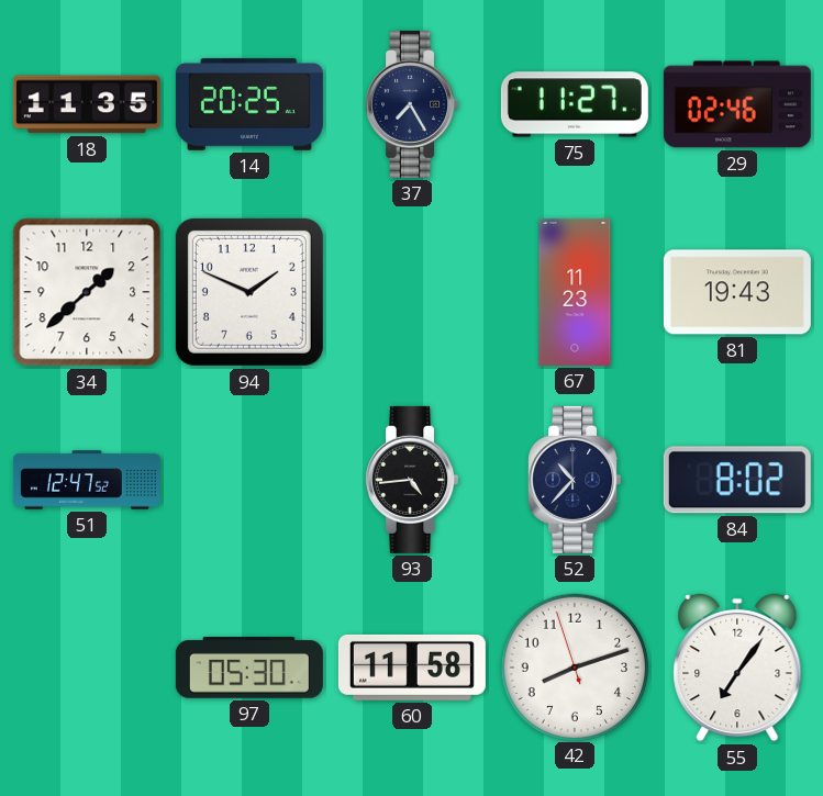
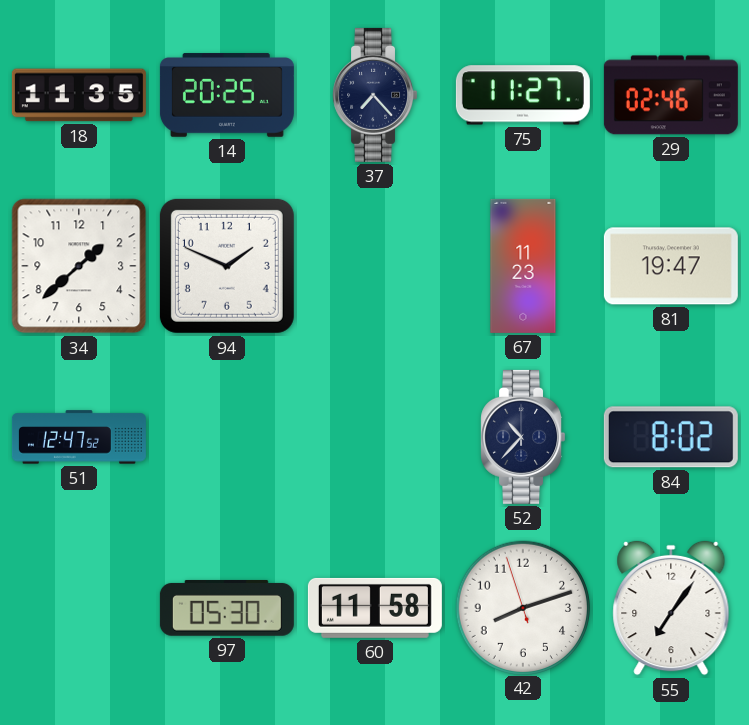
37: 7:25 -> 7:23
81: 19:43 -> 19:47
93: 4:44 -> none
